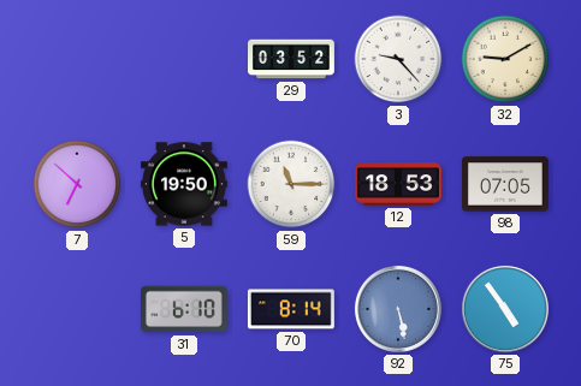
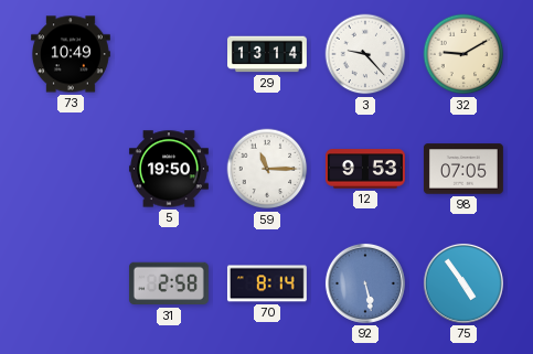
73: none -> 10:49
29: 03:52 -> 13:14
7: 6:52 -> none
12: 18:53 -> 9:53
31: 6:10 -> 2:58
